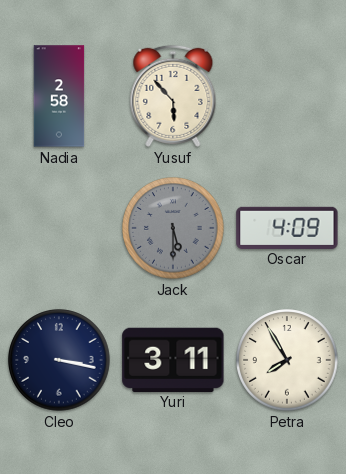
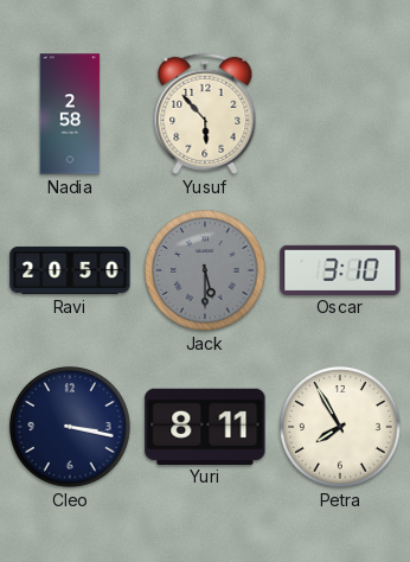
Ravi: none -> 20:50
Oscar: 4:09 -> 3:10
Yuri: 3:11 -> 8:11
